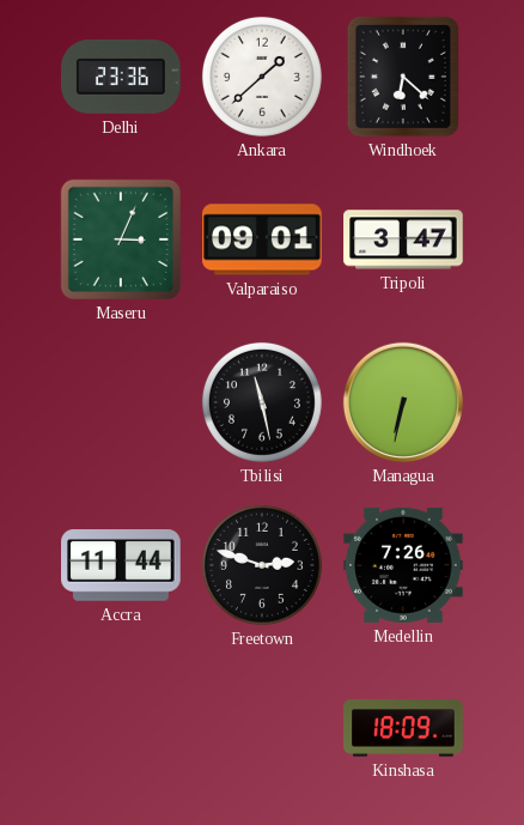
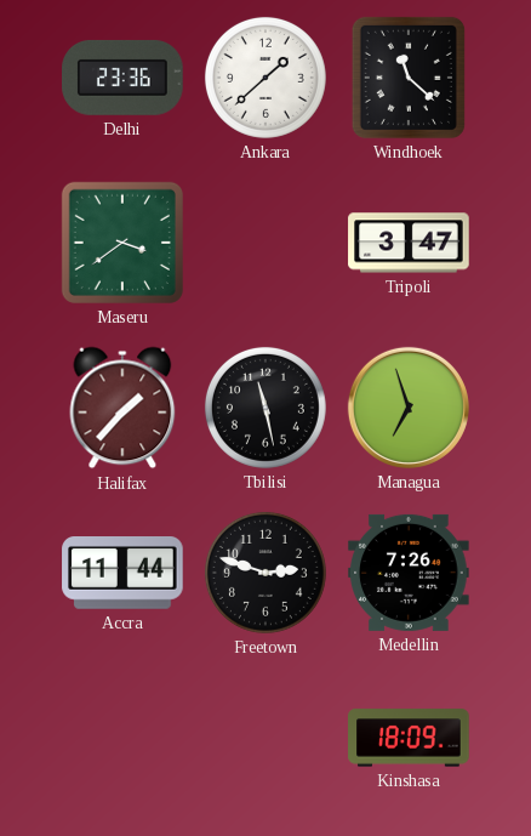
Windhoek: 6:22 -> 11:22
Maseru: 3:04 -> 3:39
Valparaiso: 09:01 -> none
Halifax: none -> 1:37
Managua: 6:32 -> 6:57
